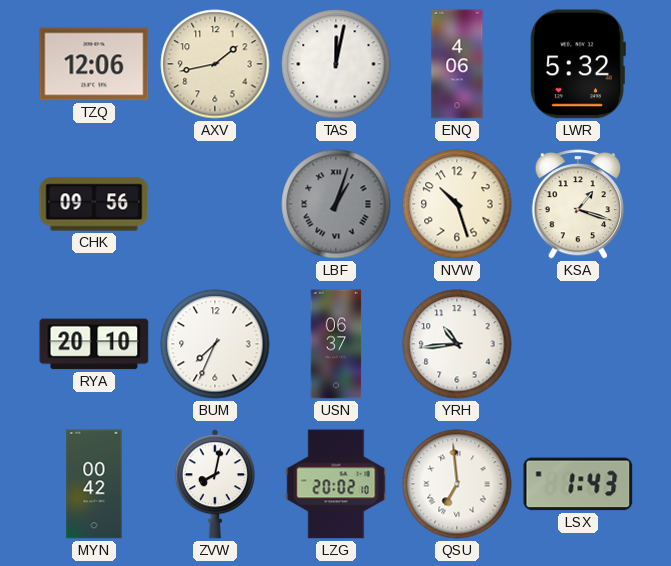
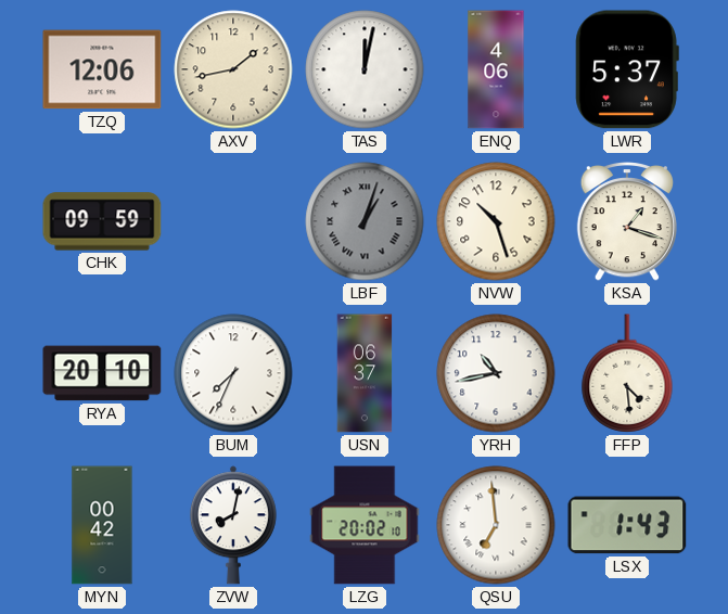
LWR: 5:32 -> 5:37
CHK: 09:56 -> 09:59
YRH: 10:44 -> 10:43
FFP: none -> 4:29
